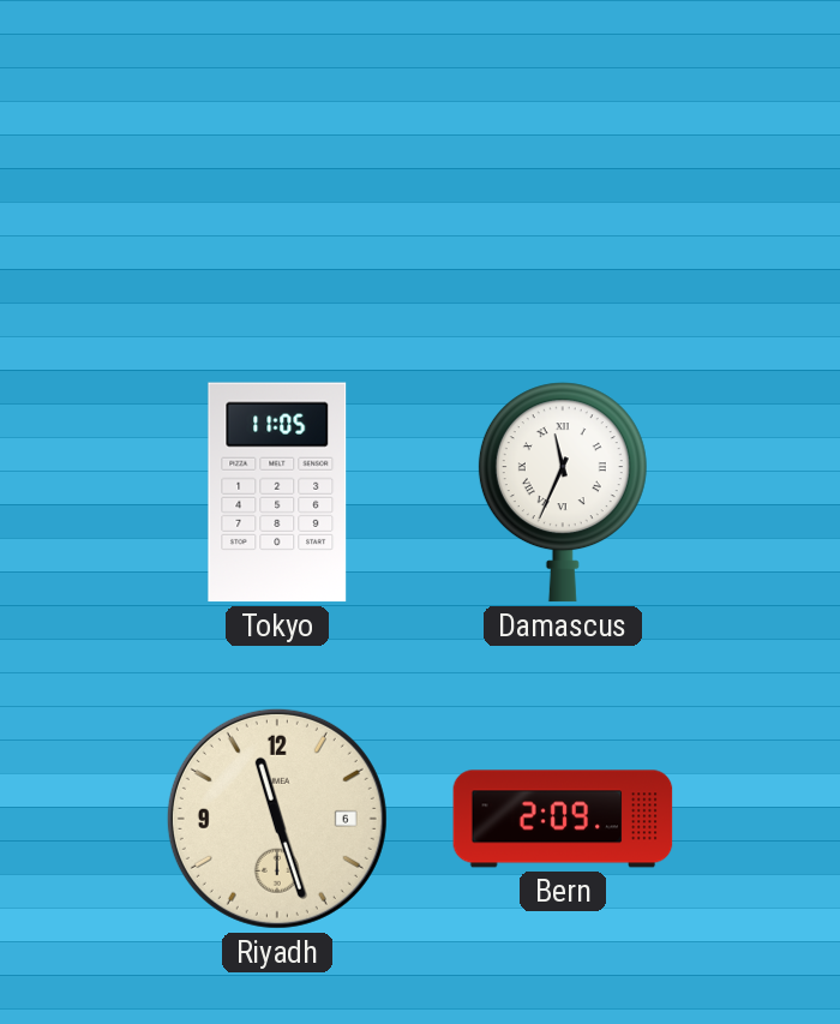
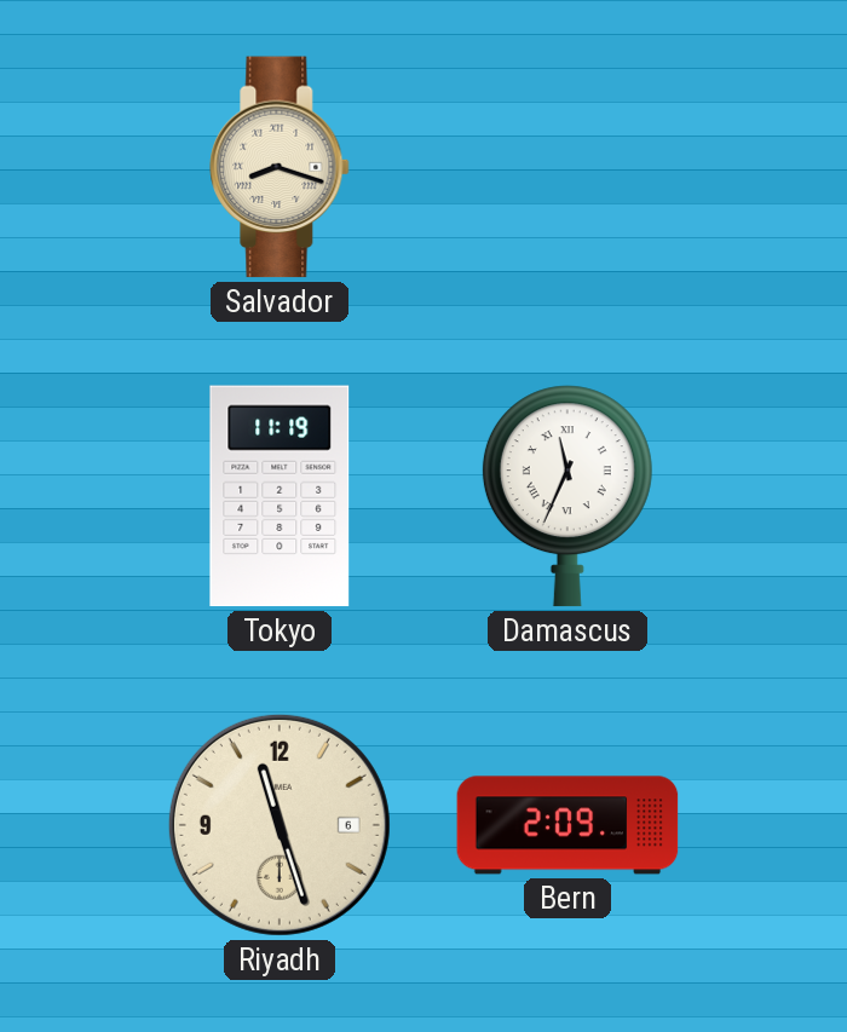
Salvador: none -> 8:18
Tokyo: 11:05 -> 11:19
